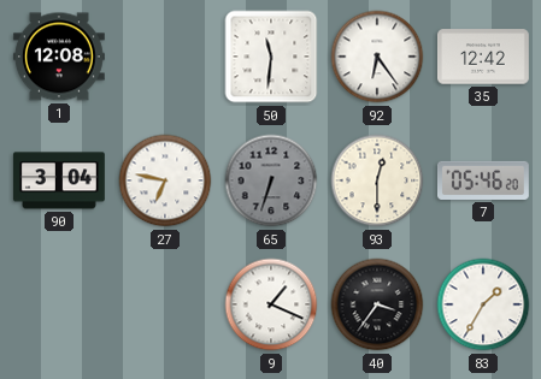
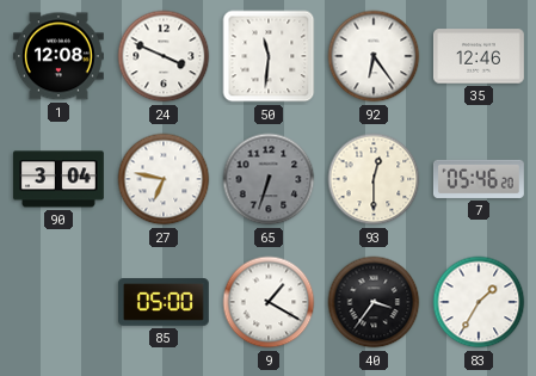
24: none -> 3:49
35: 12:42 -> 12:46
85: none -> 05:00
9: 1:19 -> 1:20
